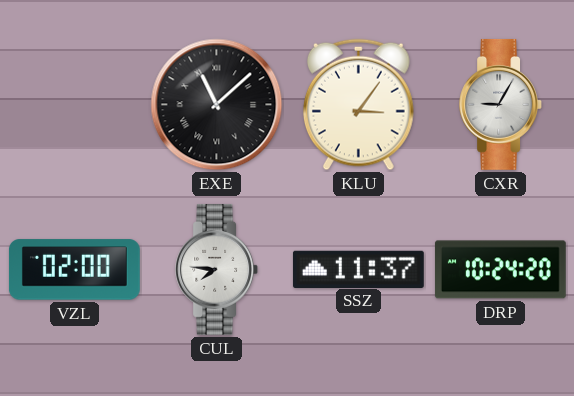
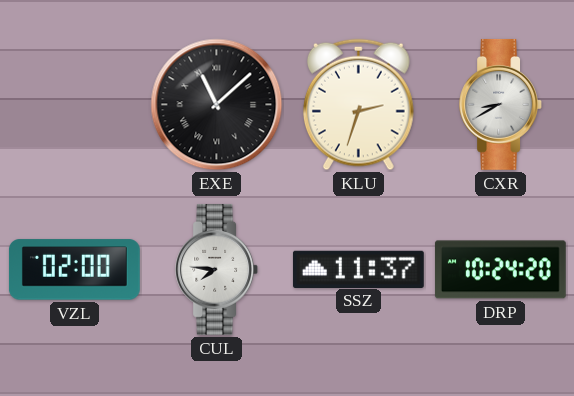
KLU: 3:06 -> 2:33
CXR: 9:05 -> 8:40
